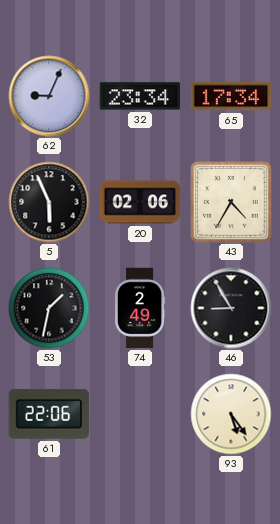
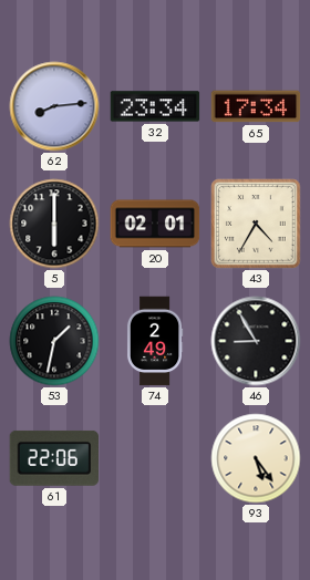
62: 9:04 -> 8:14
5: 5:56 -> 6:00
20: 02:06 -> 02:01
